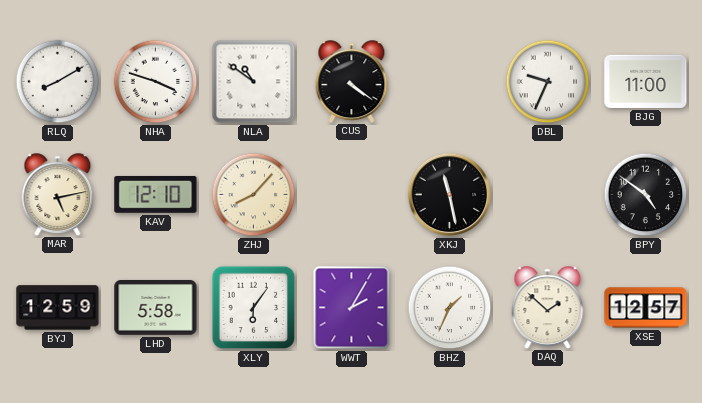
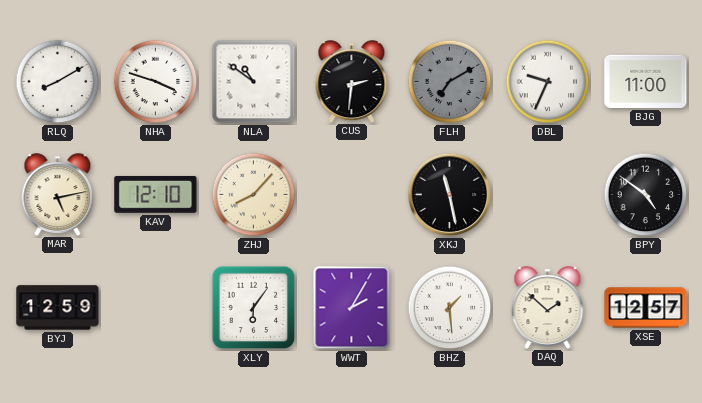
CUS: 4:21 -> 2:31
FLH: none -> 7:10
LHD: 5:58 -> none
BHZ: 1:34 -> 1:29
